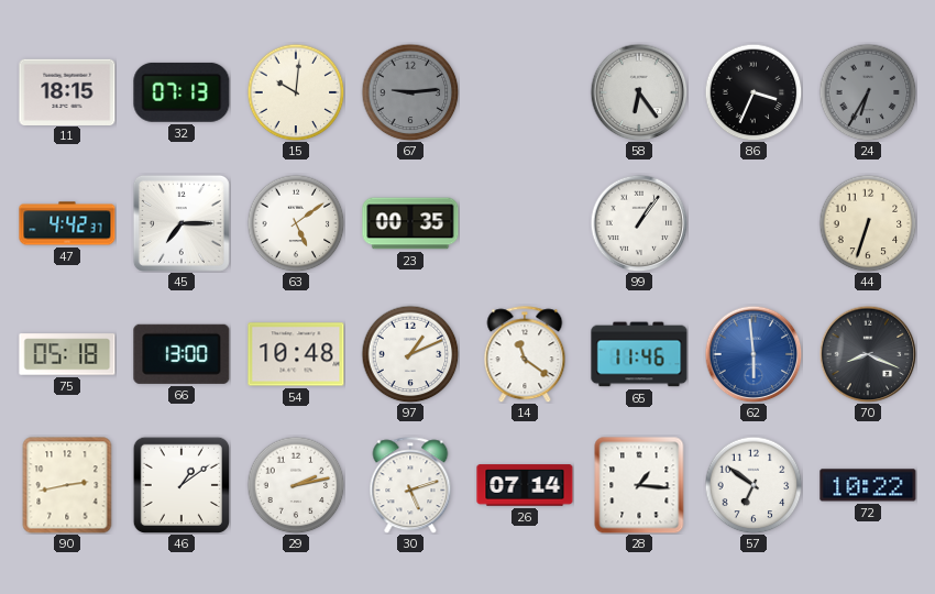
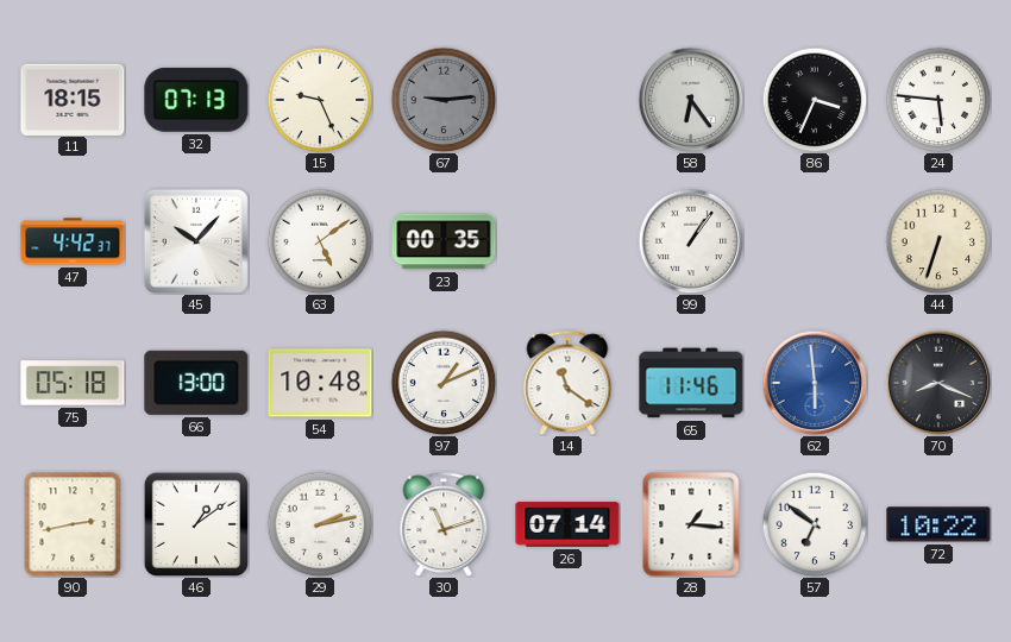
15: 10:01 -> 9:26
24: 6:35 -> 5:46
24 dial: grey -> white
45: 7:15 -> 10:07
30: 5:12 -> 11:12
